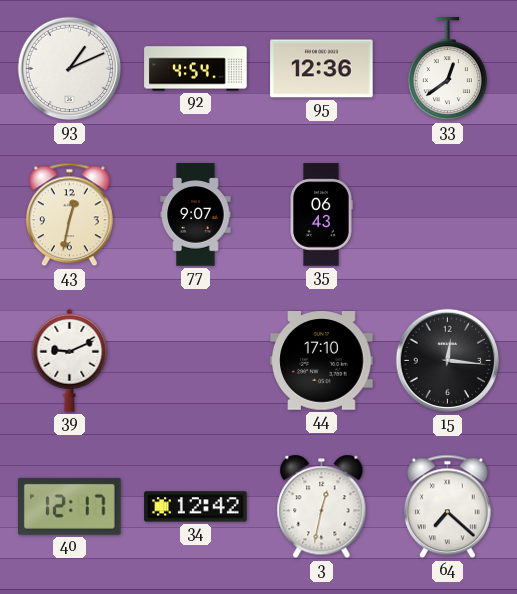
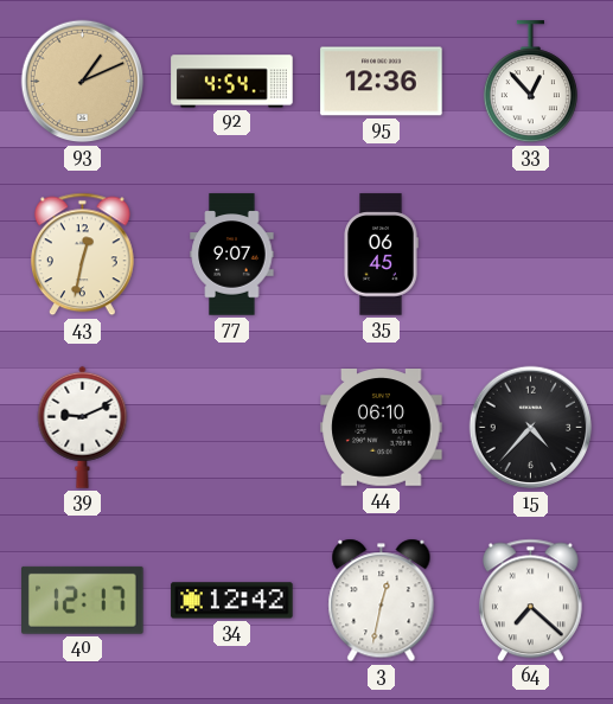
93 dial: white -> champagne
33: 12:39 -> 12:53
35: 06:43 -> 06:45
44: 17:10 -> 06:10
15: 12:16 -> 4:37
